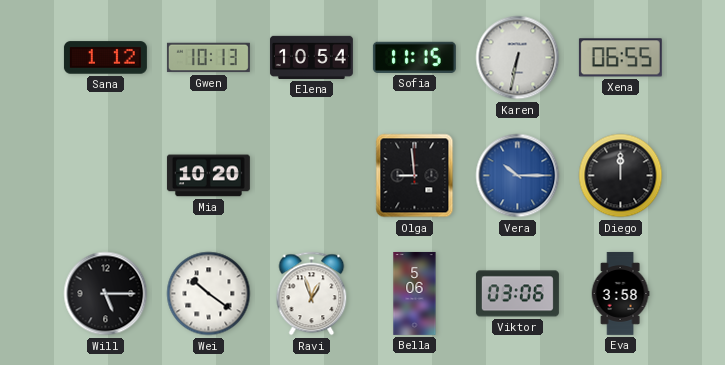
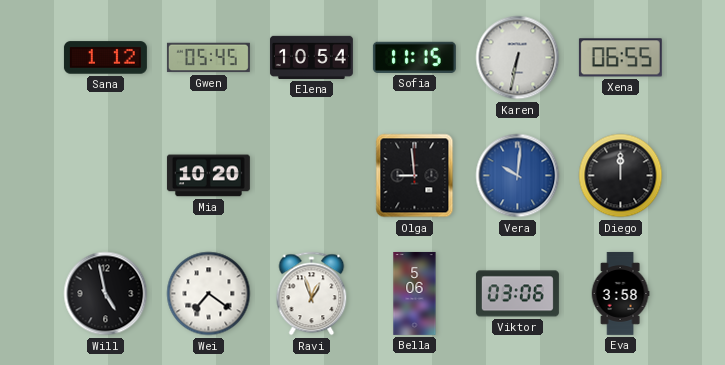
Gwen: 10:13 -> 05:45
Vera: 10:15 -> 10:01
Will: 5:15 -> 4:58
Wei: 10:21 -> 7:21
